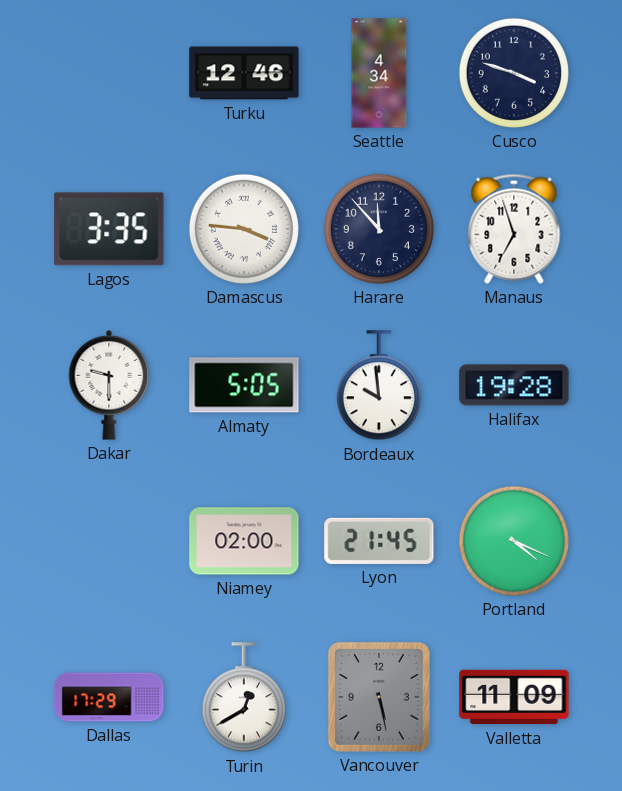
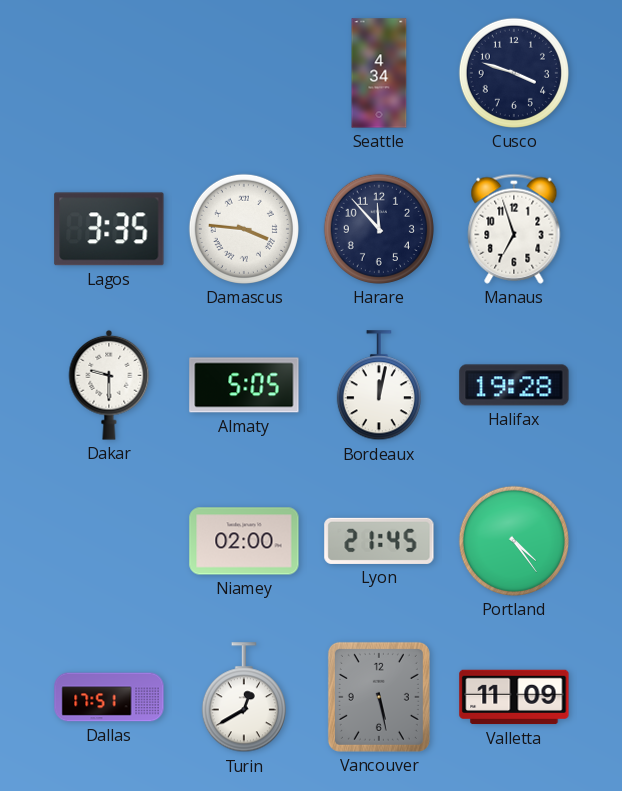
Turku: 12:46 -> none
Bordeaux: 9:59 -> 12:02
Portland: 4:19 -> 4:24
Dallas: 17:29 -> 17:51
